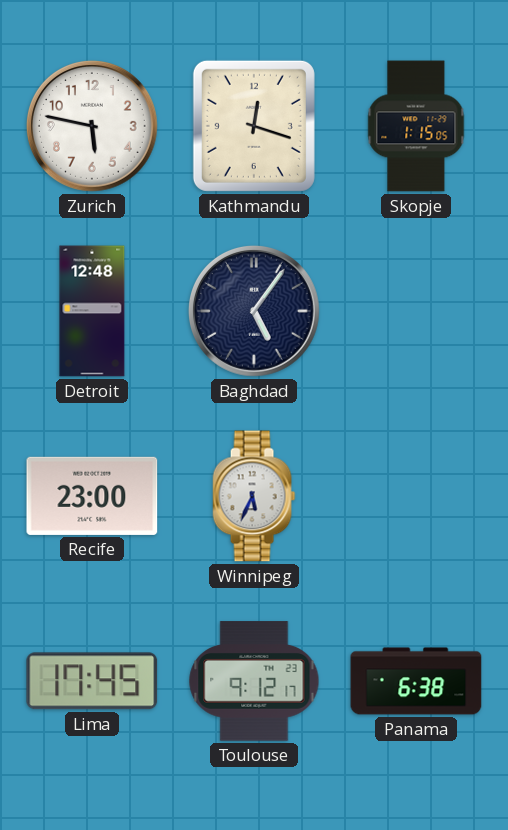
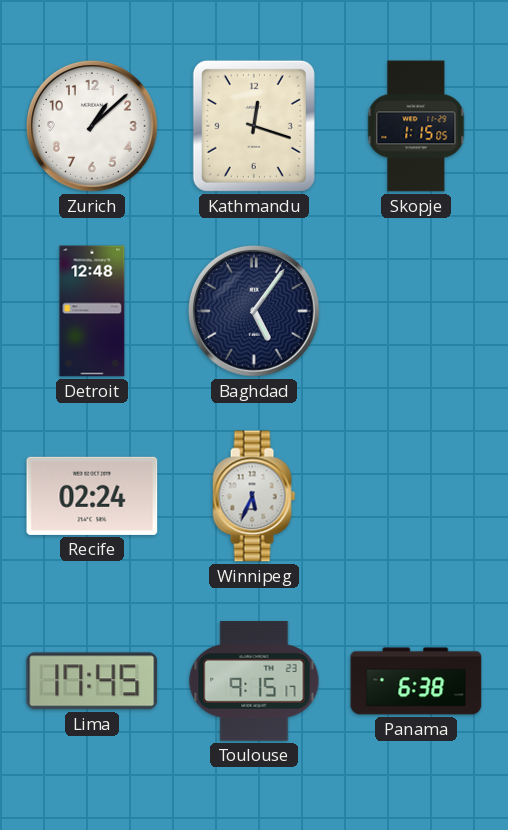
Zurich: 5:47 -> 1:08
Recife: 23:00 -> 02:24
Toulouse: 9:12 -> 9:15
